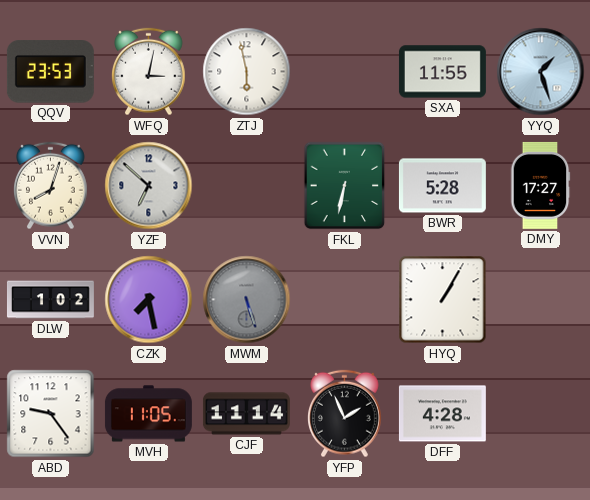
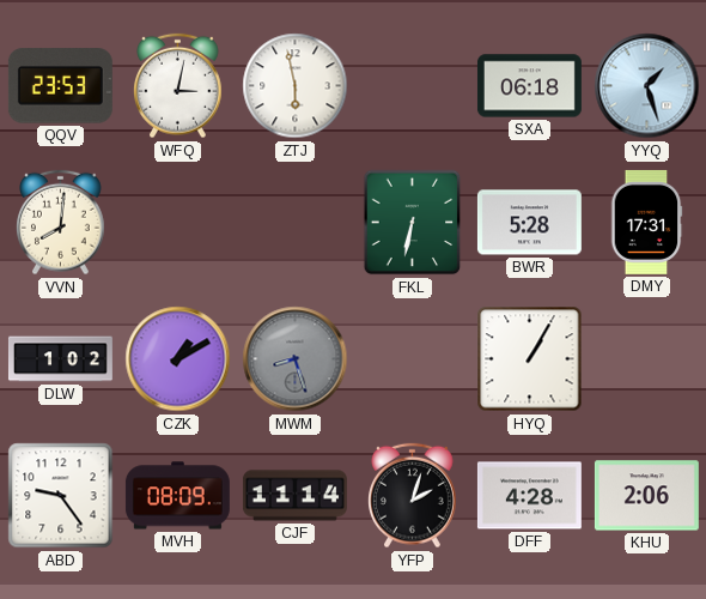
SXA: 11:55 -> 06:18
VVN: 8:03 -> 8:01
YZF: 6:52 -> none
DMY: 17:27 -> 17:31
CZK: 7:28 -> 1:10
MWM: 5:27 -> 8:27
MVH: 11:05 -> 08:09
YFP: 1:56 -> 2:03
KHU: none -> 2:06
